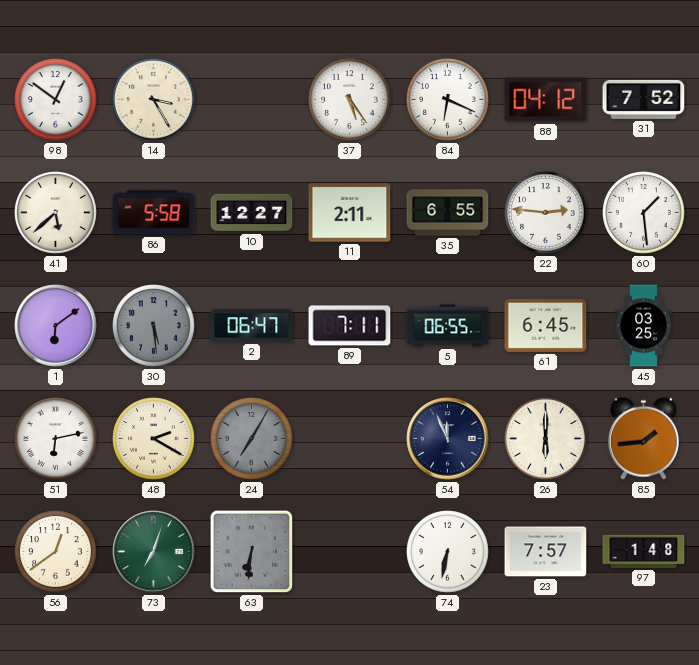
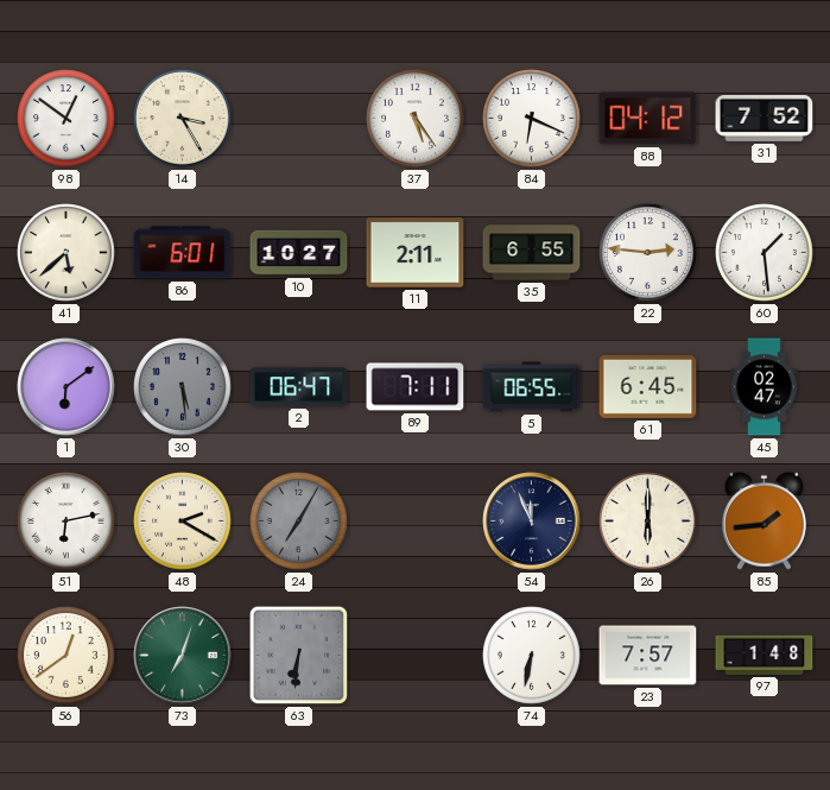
86: 5:58 -> 6:01
10: 12:27 -> 10:27
45: 03:25 -> 02:47
